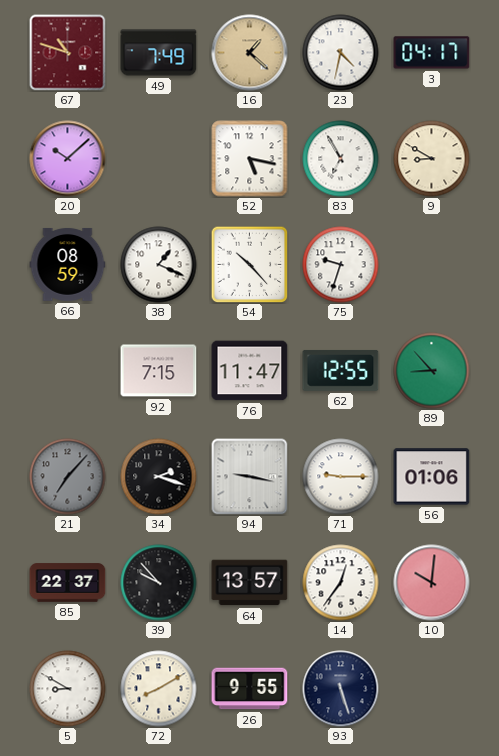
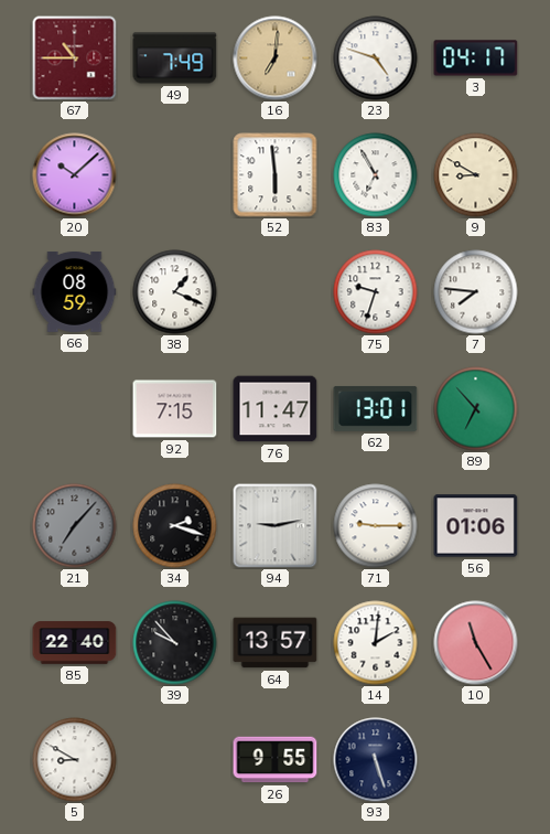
67: 10:48 -> 10:45
16: 1:22 -> 7:01
23: 4:32 -> 4:48
52: 5:17 -> 5:59
54: 10:23 -> none
7: none -> 7:46
62: 12:55 -> 13:01
89: 8:53 -> 6:53
94: 9:17 -> 9:13
85: 22:37 -> 22:40
14: 12:36 -> 2:01
10: 10:01 -> 11:25
72: 8:10 -> none
